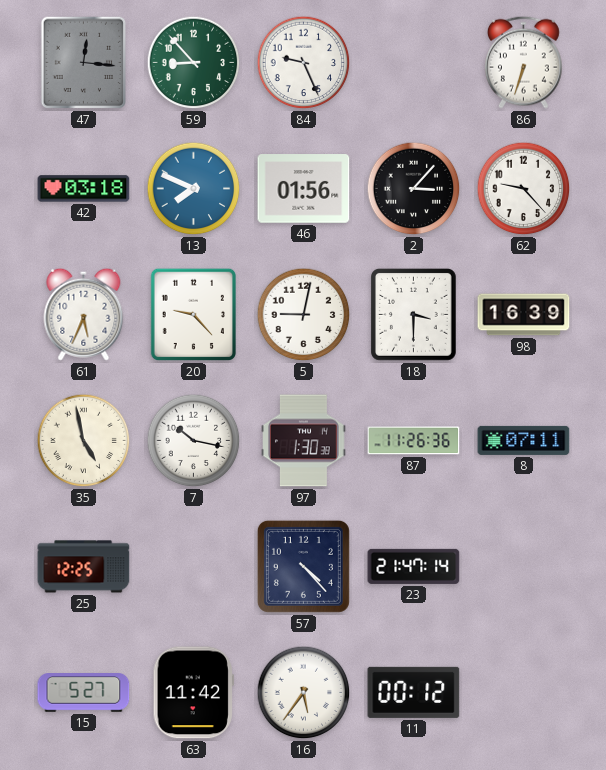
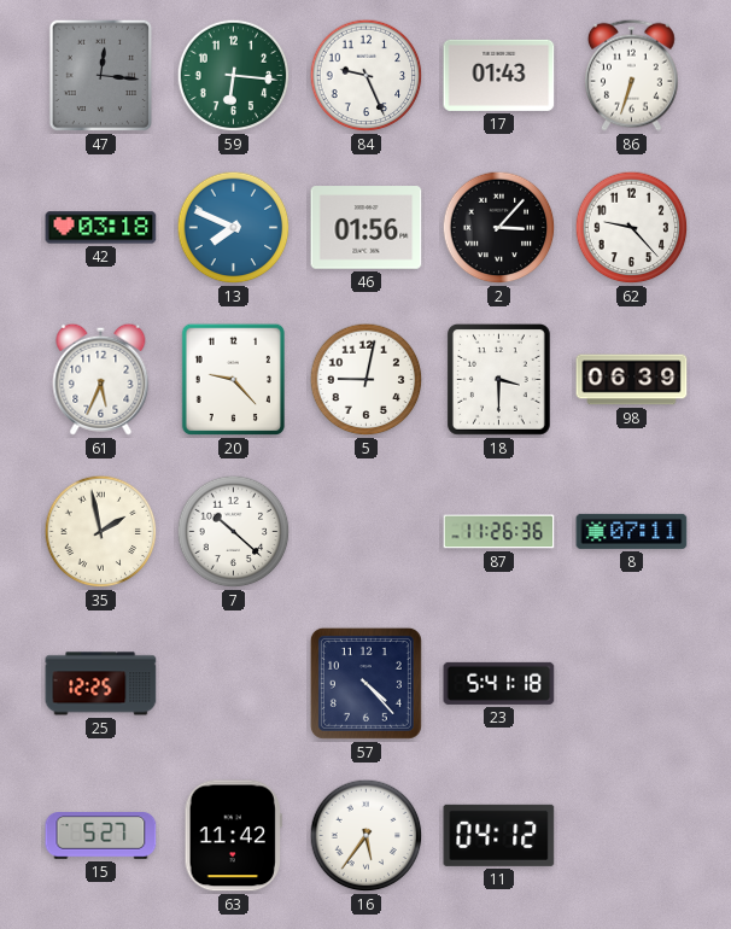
59: 8:53 -> 6:16
17: none -> 01:43
98: 16:39 -> 06:39
35: 4:58 -> 1:58
7: 10:17 -> 10:22
97: 1:30 -> none
23: 21:47 -> 5:41
11: 00:12 -> 04:12
